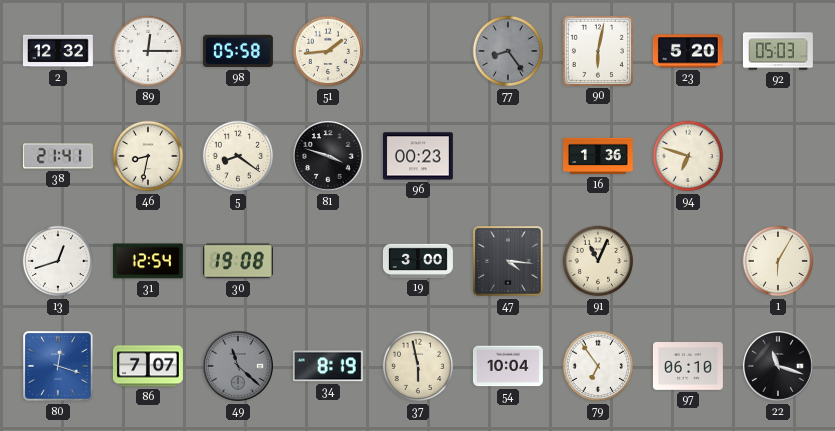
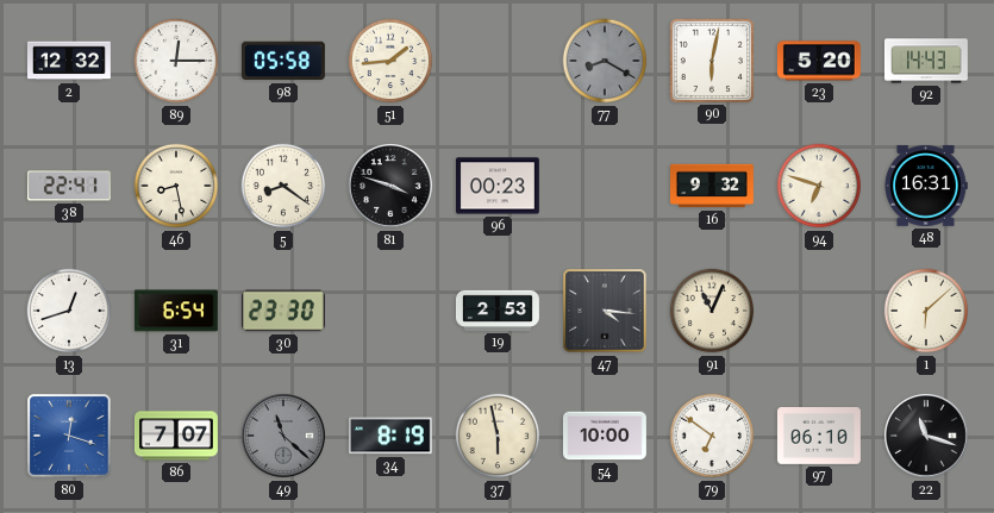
77: 8:24 -> 8:20
92: 05:03 -> 14:43
38: 21:41 -> 22:41
46: 8:32 -> 8:28
16: 1:36 -> 9:32
48: none -> 16:31
31: 12:54 -> 6:54
30: 19:08 -> 23:30
19: 3:00 -> 2:53
1: 6:05 -> 6:08
54: 10:04 -> 10:00
79: 6:54 -> 6:51
